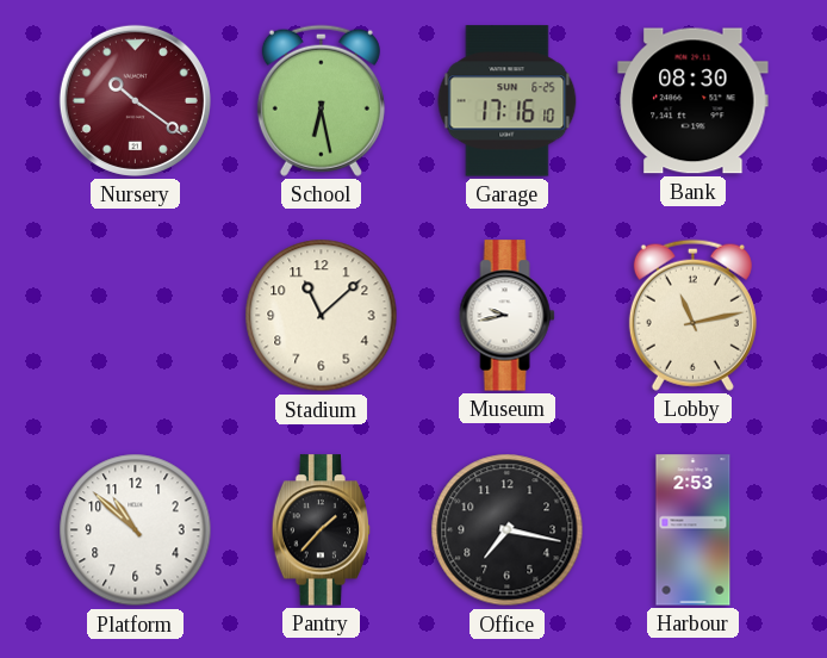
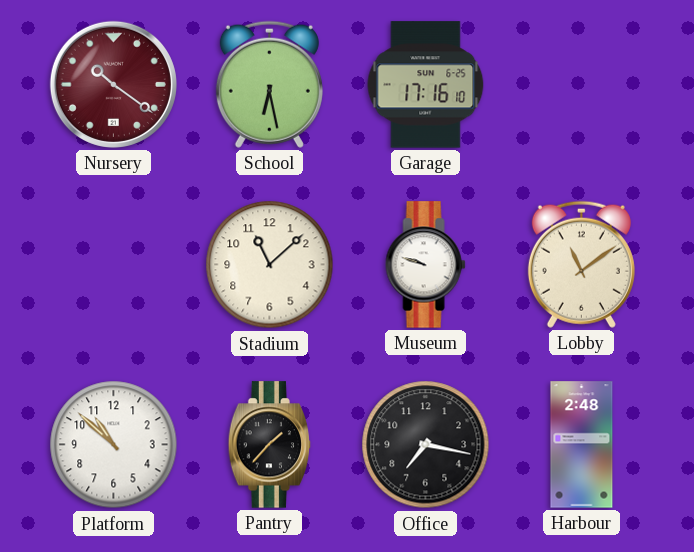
Bank: 08:30 -> none
Museum: 9:43 -> 9:48
Lobby: 11:13 -> 11:09
Harbour: 2:53 -> 2:48
